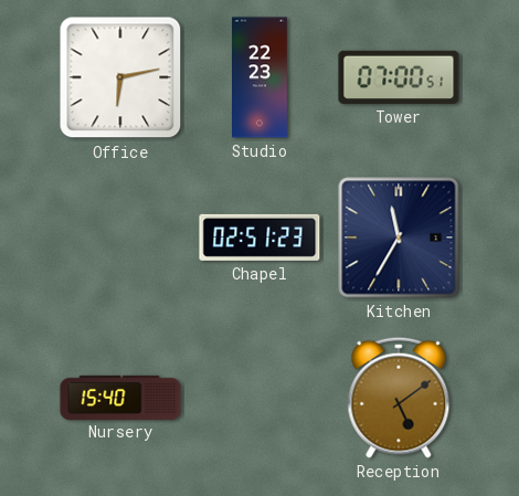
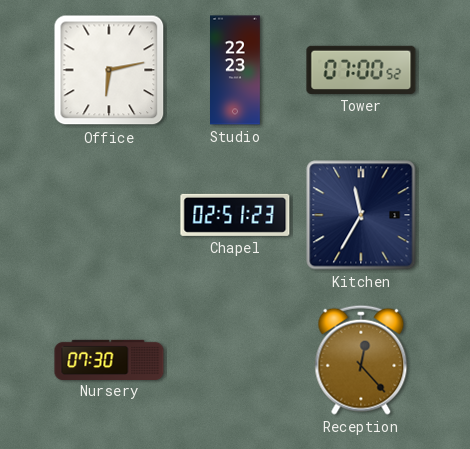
Tower: 07:00:51 -> 07:00:52
Nursery: 15:40 -> 07:30
Reception: 5:09 -> 12:23
